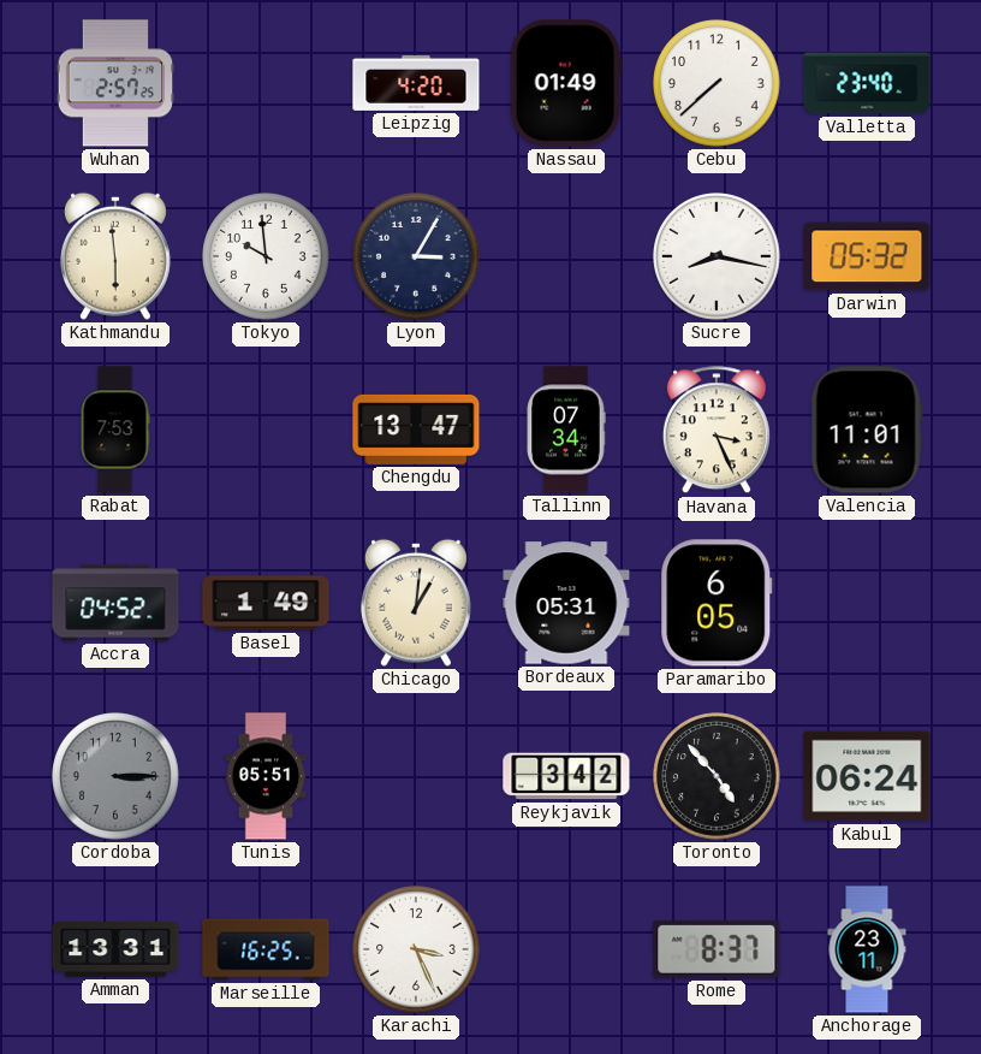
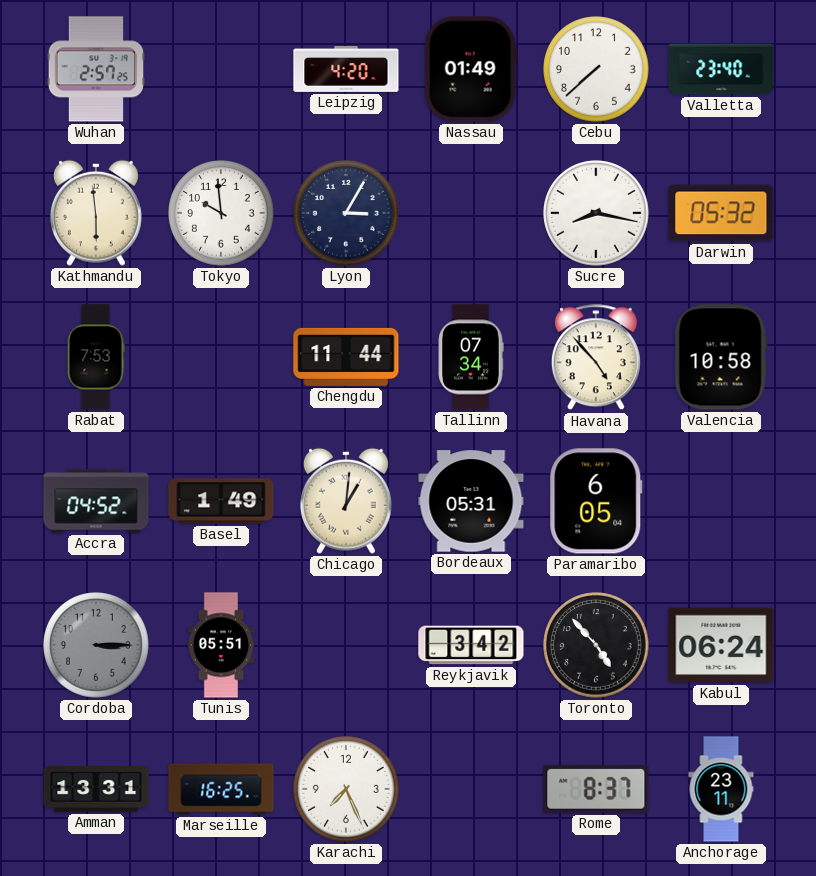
Chengdu: 13:47 -> 11:44
Havana: 3:26 -> 4:53
Valencia: 11:01 -> 10:58
Karachi: 3:26 -> 7:26
